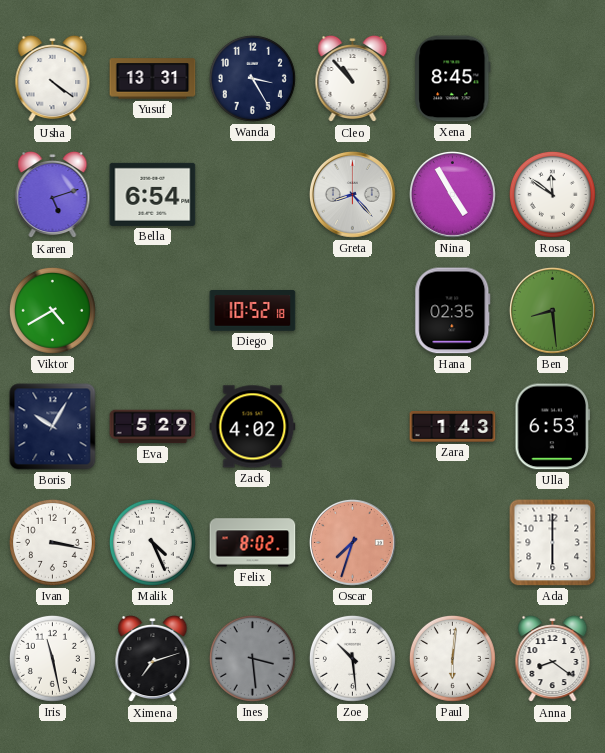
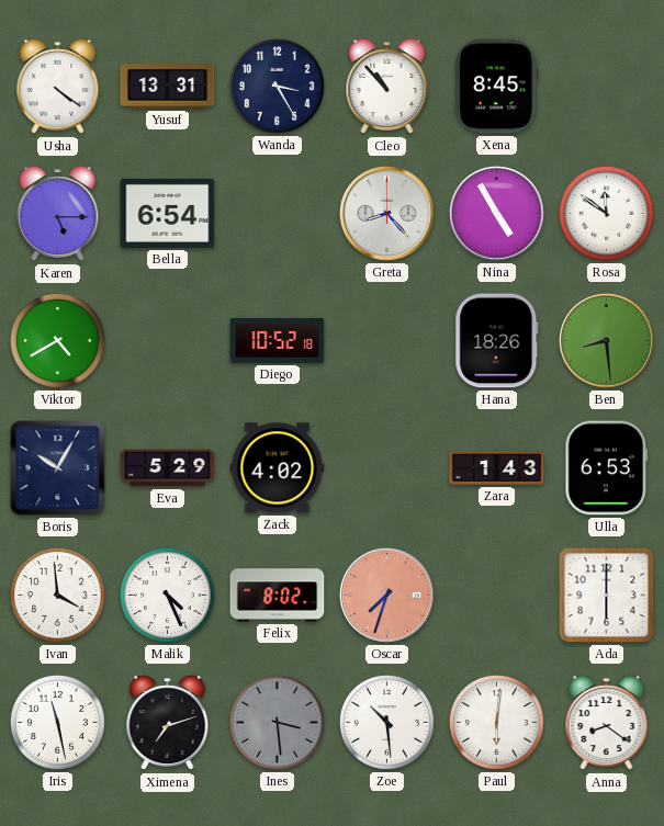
Karen: 5:12 -> 5:15
Hana: 02:35 -> 18:26
Ivan: 3:17 -> 3:59
